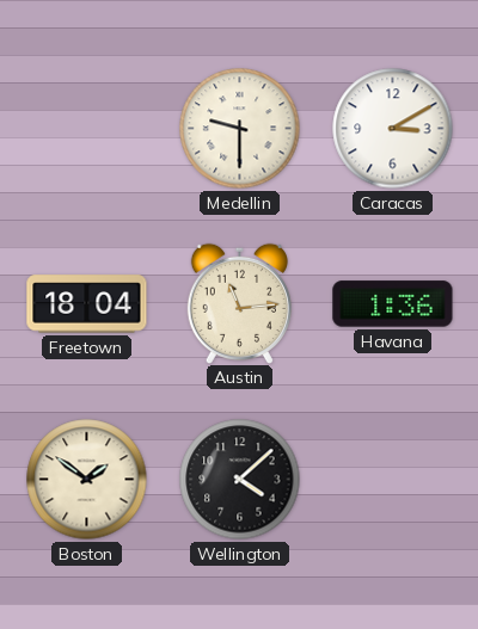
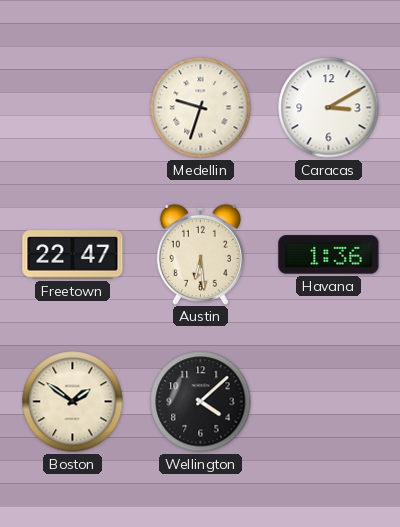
Medellin: 9:30 -> 9:33
Freetown: 18:04 -> 22:47
Austin: 11:14 -> 6:29
